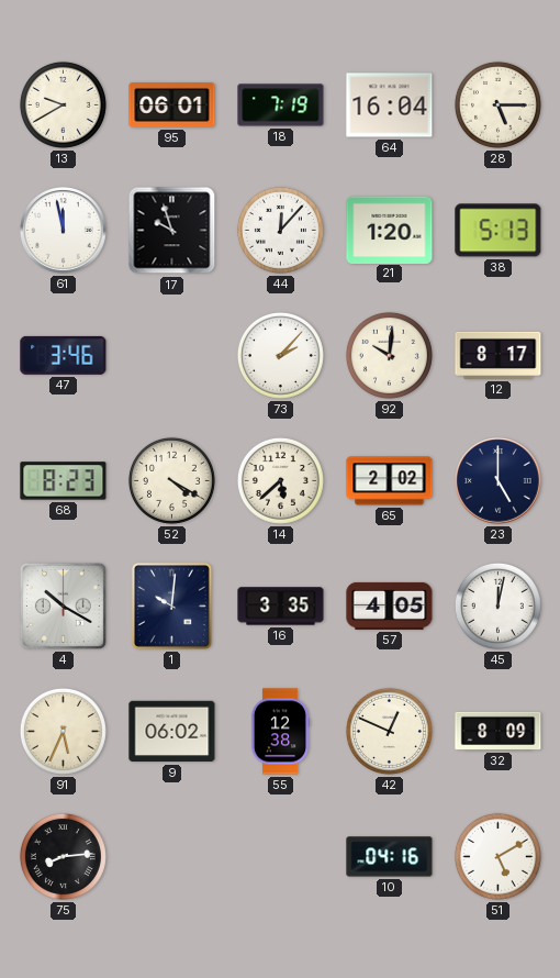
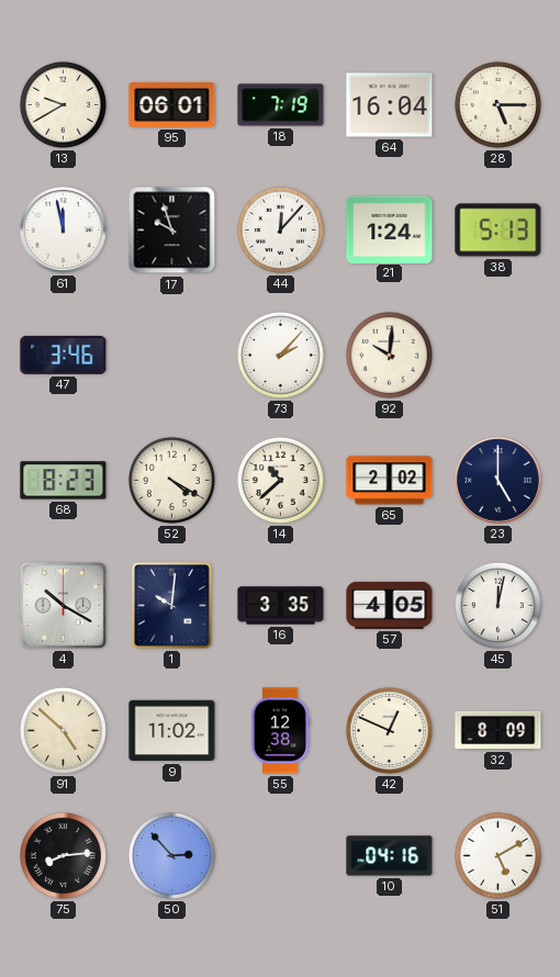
21: 1:20 -> 1:24
12: 8:17 -> none
14: 5:38 -> 10:38
91: 5:34 -> 4:52
9: 06:02 -> 11:02
50: none -> 2:53
